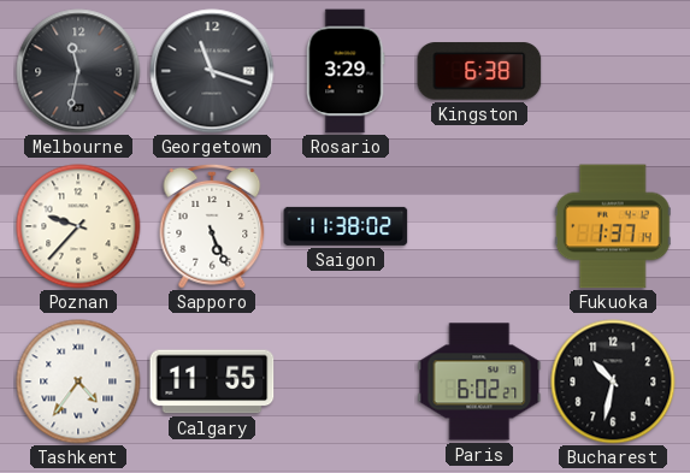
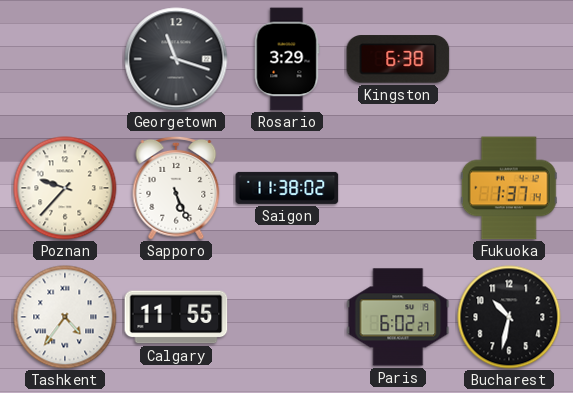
Melbourne: 11:32 -> none
